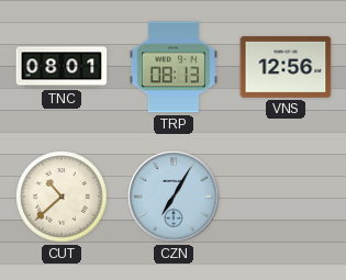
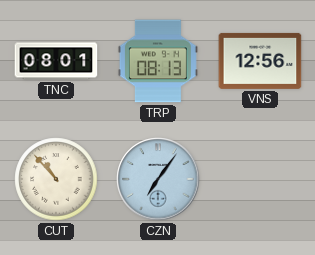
CUT: 10:38 -> 10:53
CZN: 7:05 -> 7:06
